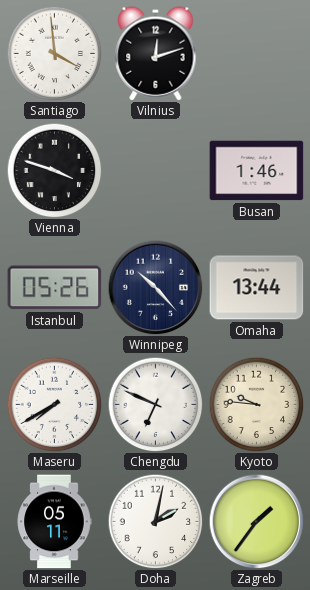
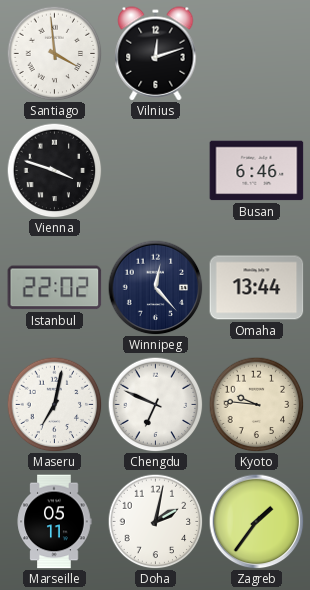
Busan: 1:46 -> 6:46
Istanbul: 05:26 -> 22:02
Winnipeg: 10:23 -> 12:23
Maseru: 7:40 -> 7:02
